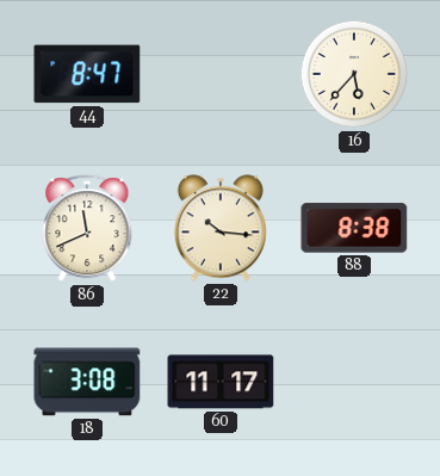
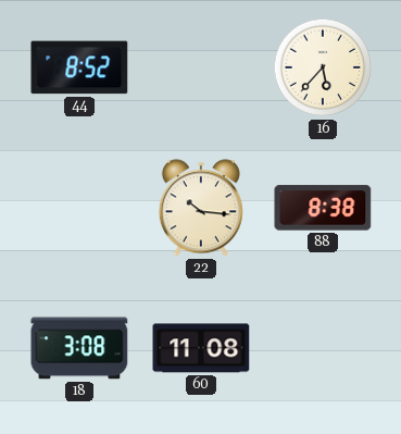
44: 8:47 -> 8:52
86: 11:41 -> none
60: 11:17 -> 11:08
